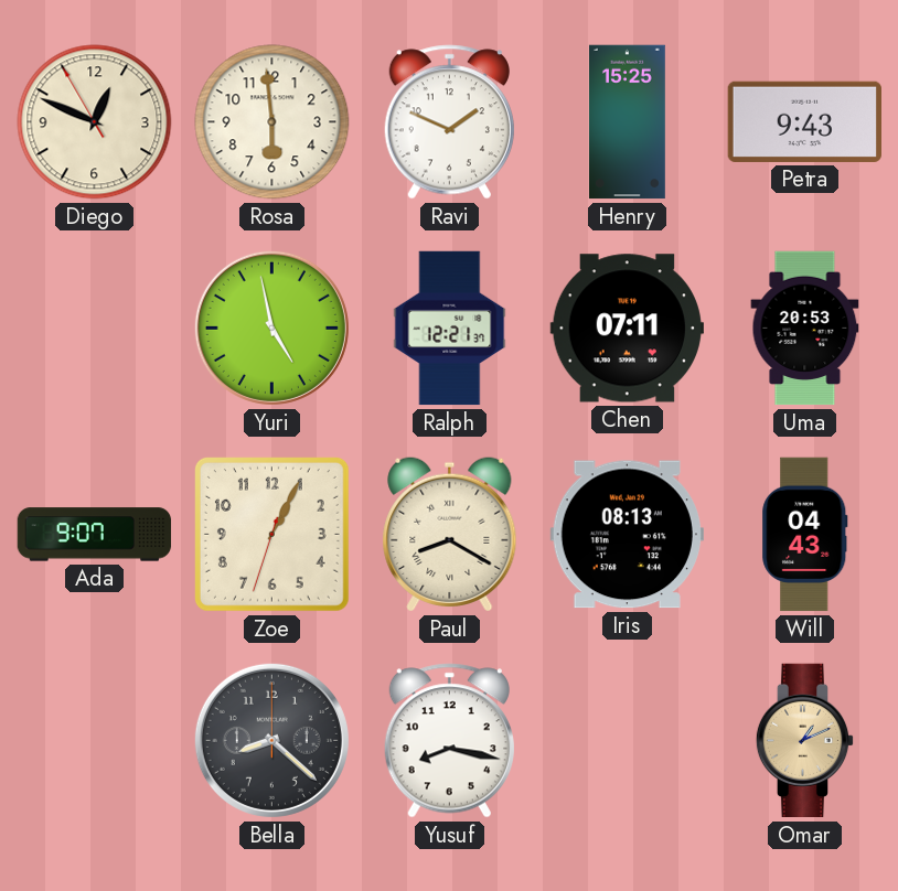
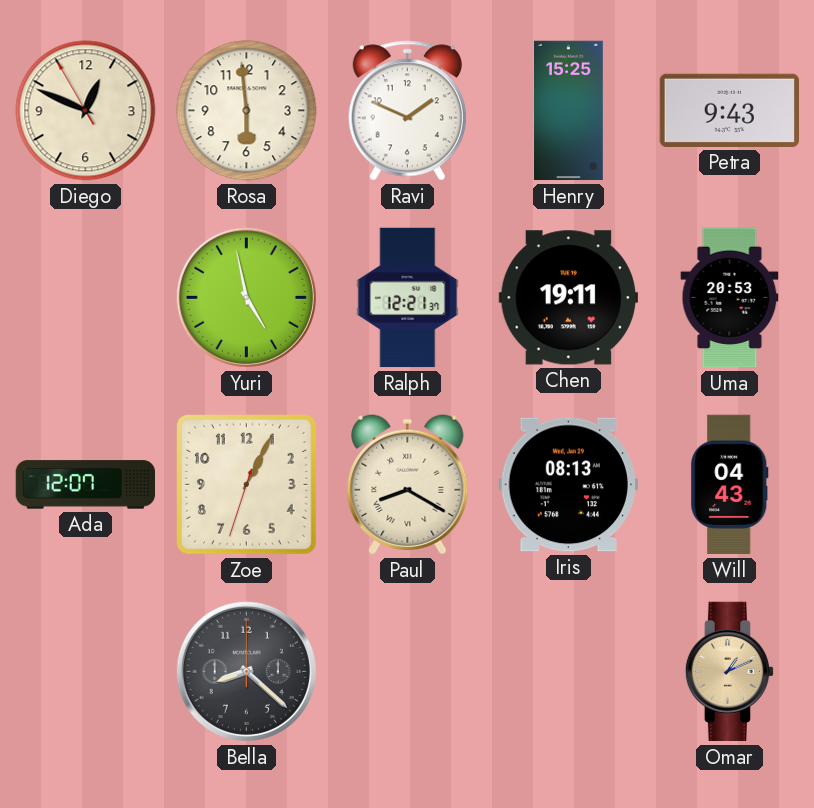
Chen: 07:11 -> 19:11
Ada: 9:07 -> 12:07
Yusuf: 8:17 -> none
